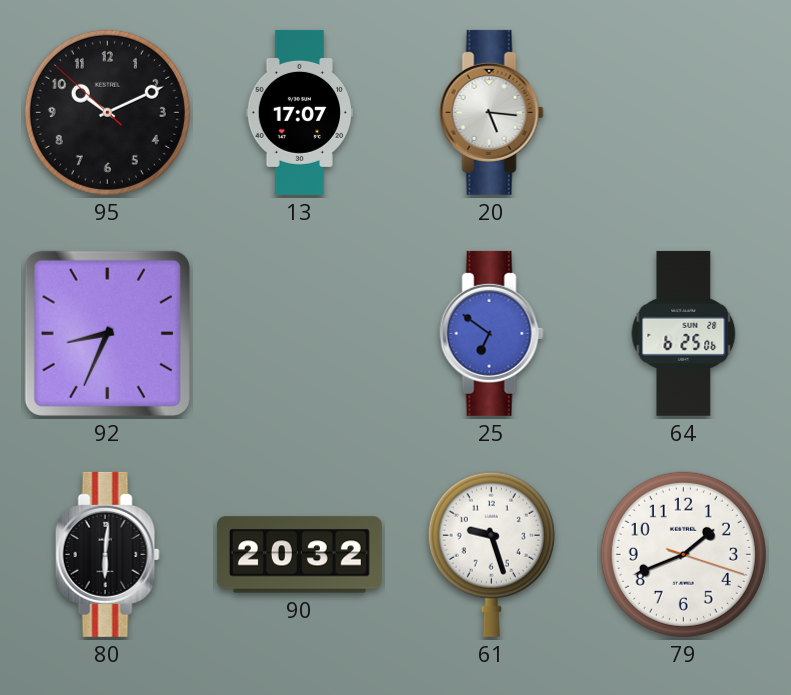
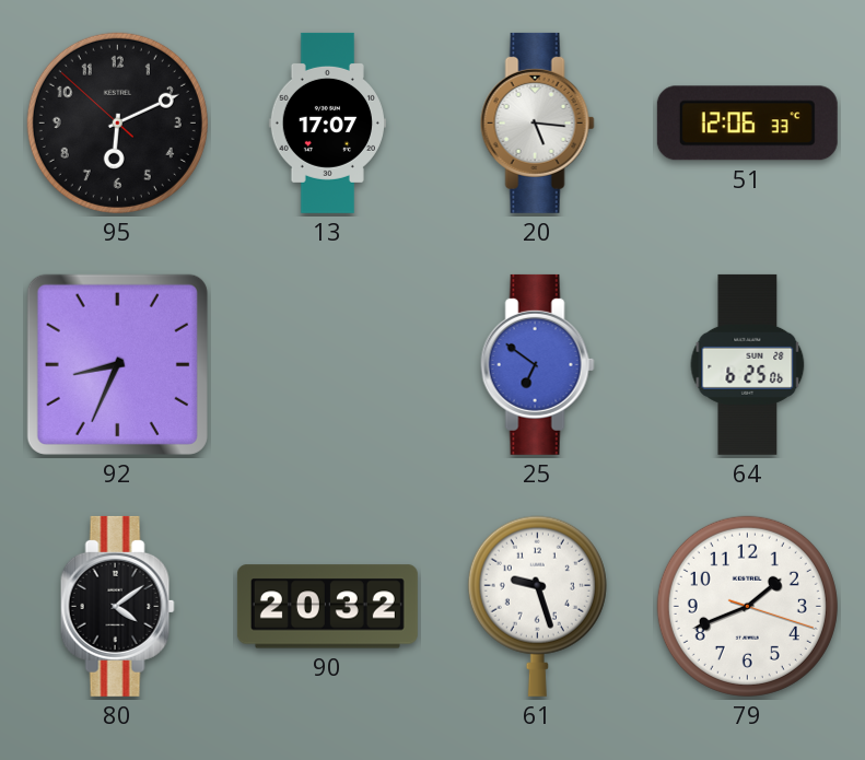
95: 10:10 -> 6:10
51: none -> 12:06
80: 6:01 -> 4:09
